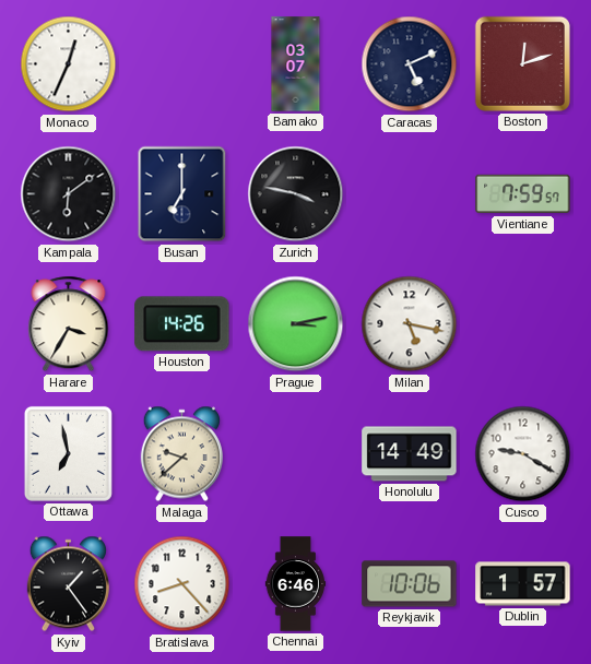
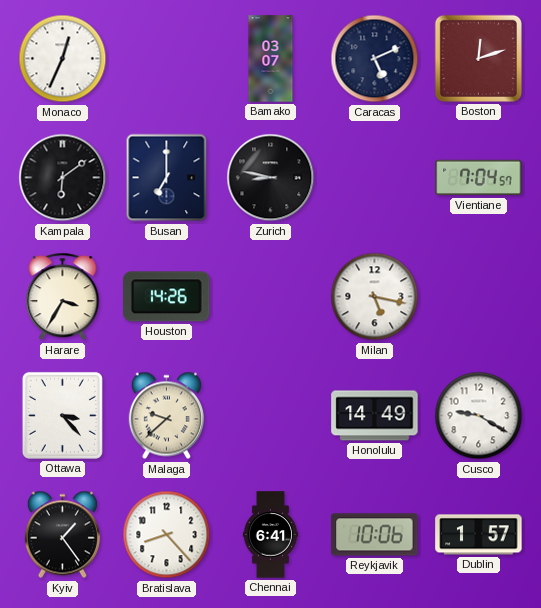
Zurich: 3:47 -> 8:47
Vientiane: 7:59 -> 7:04
Prague: 3:13 -> none
Ottawa: 6:58 -> 3:23
Chennai: 6:46 -> 6:41
